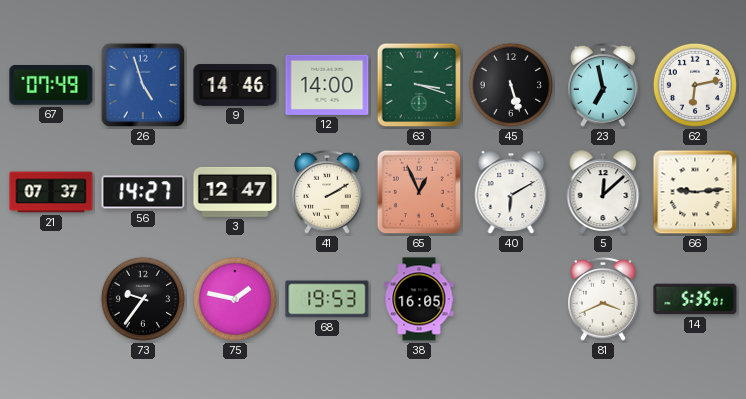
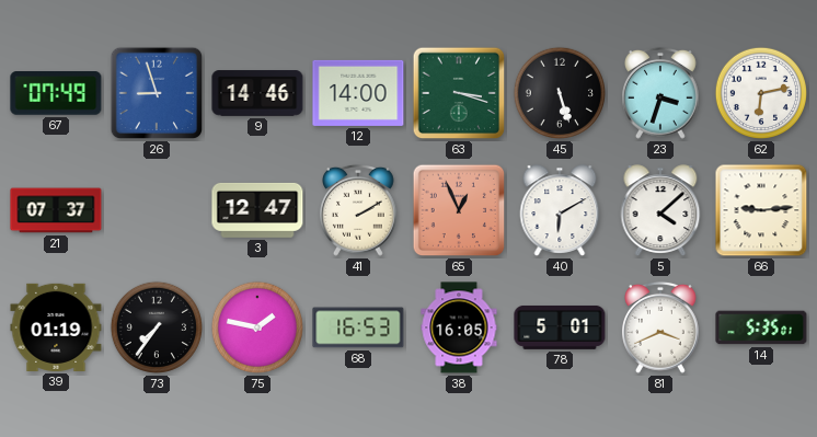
26: 4:57 -> 8:57
23: 6:58 -> 3:33
56: 14:27 -> none
5: 12:08 -> 4:08
39: none -> 01:19
73: 9:36 -> 7:36
68: 19:53 -> 16:53
78: none -> 5:01
